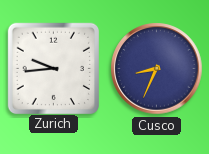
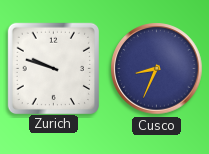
Zurich: 9:44 -> 9:48
